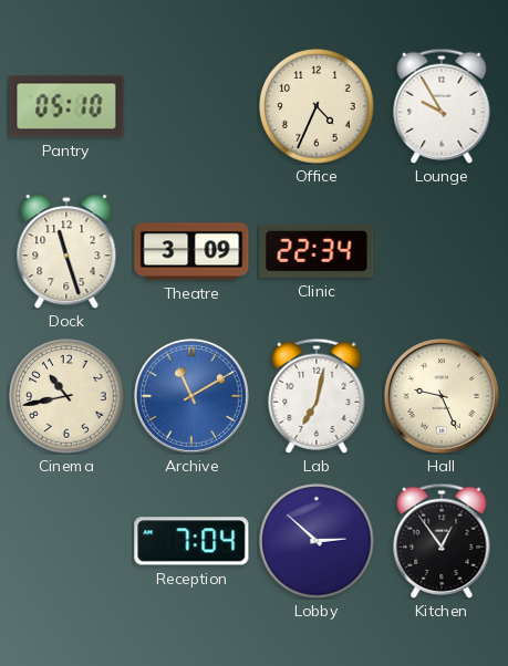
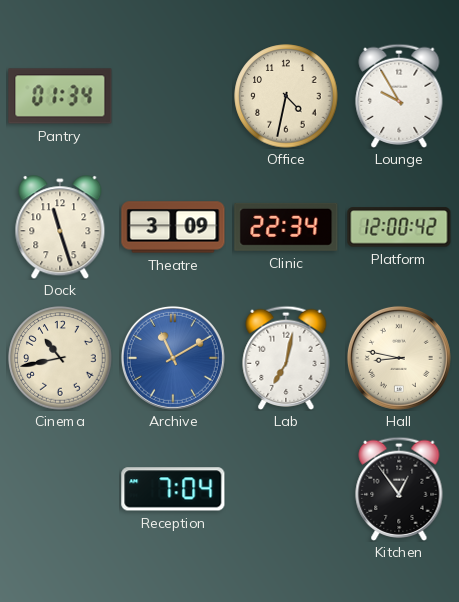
Pantry: 05:10 -> 01:34
Office: 4:34 -> 4:32
Platform: none -> 12:00
Hall: 9:26 -> 8:47
Lobby: 2:52 -> none
